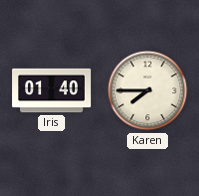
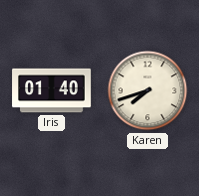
Karen: 7:45 -> 7:42
